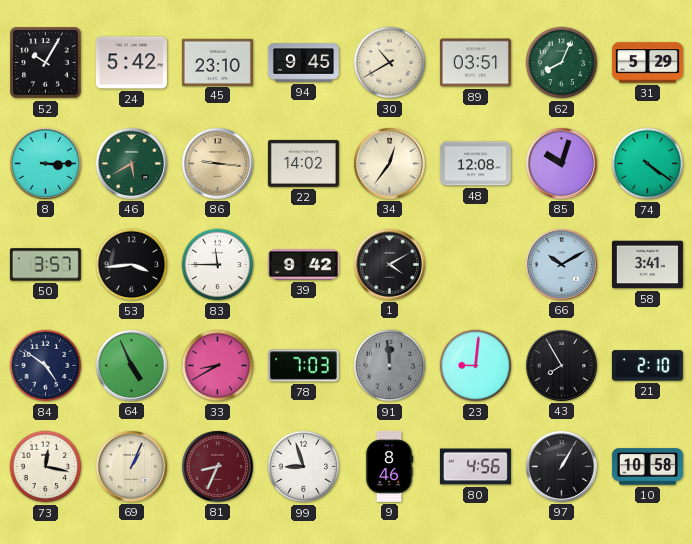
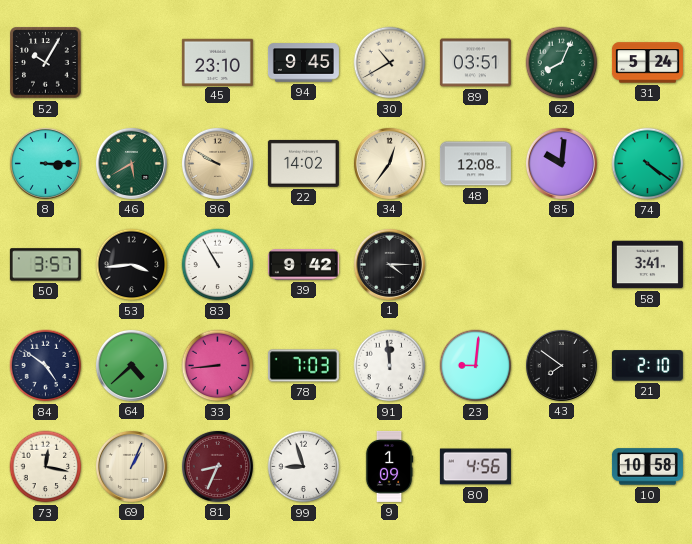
24: 5:42 -> none
31: 5:29 -> 5:24
86: 9:16 -> 9:50
85: 10:03 -> 10:01
83: 11:45 -> 10:55
1: 4:10 -> 4:15
66: 10:10 -> none
64: 4:56 -> 4:38
33: 8:40 -> 8:44
91 dial: grey -> white
43: 7:55 -> 7:51
9: 8:46 -> 1:09
97: 1:05 -> none
